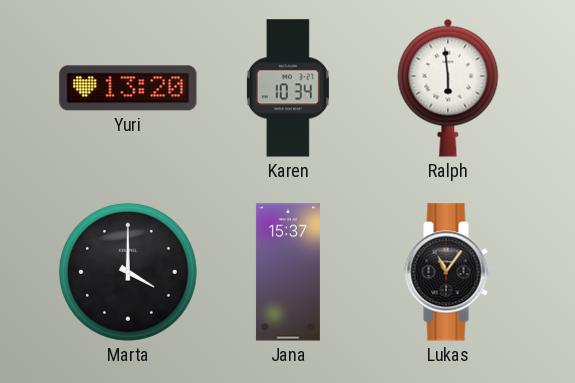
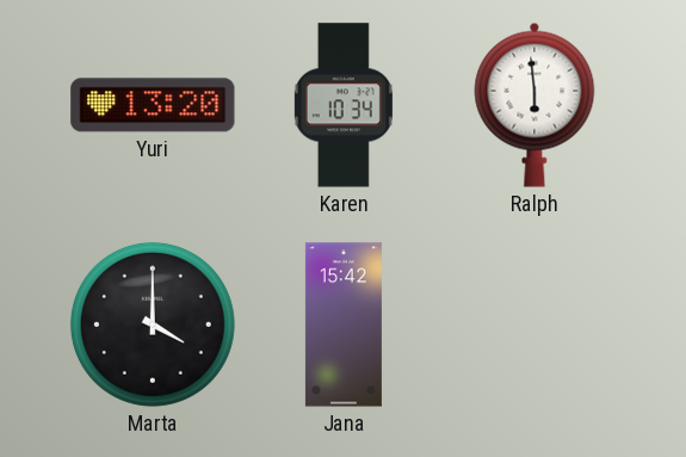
Jana: 15:37 -> 15:42
Lukas: 11:06 -> none
